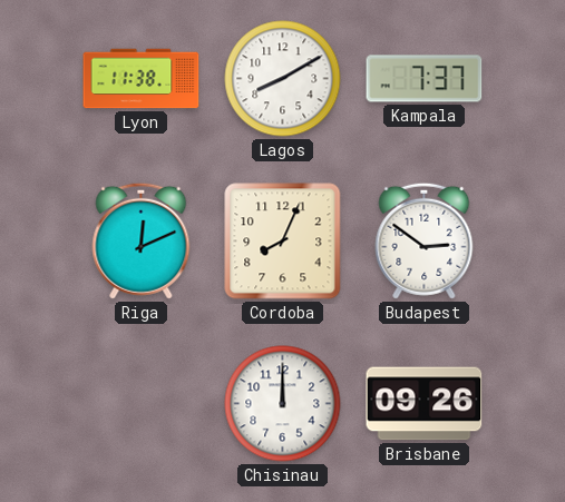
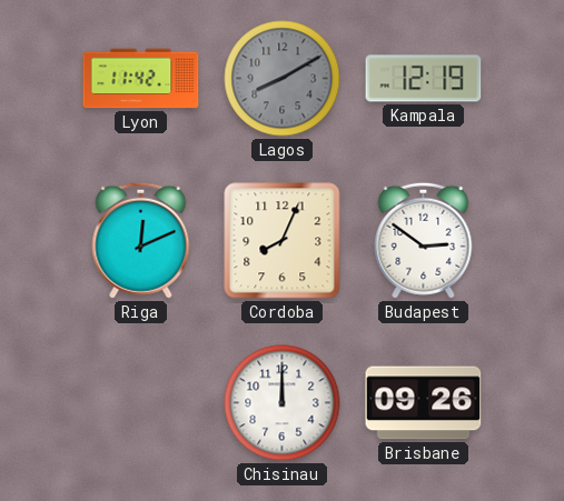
Lyon: 11:38 -> 11:42
Lagos dial: white -> grey
Kampala: 7:37 -> 12:19
